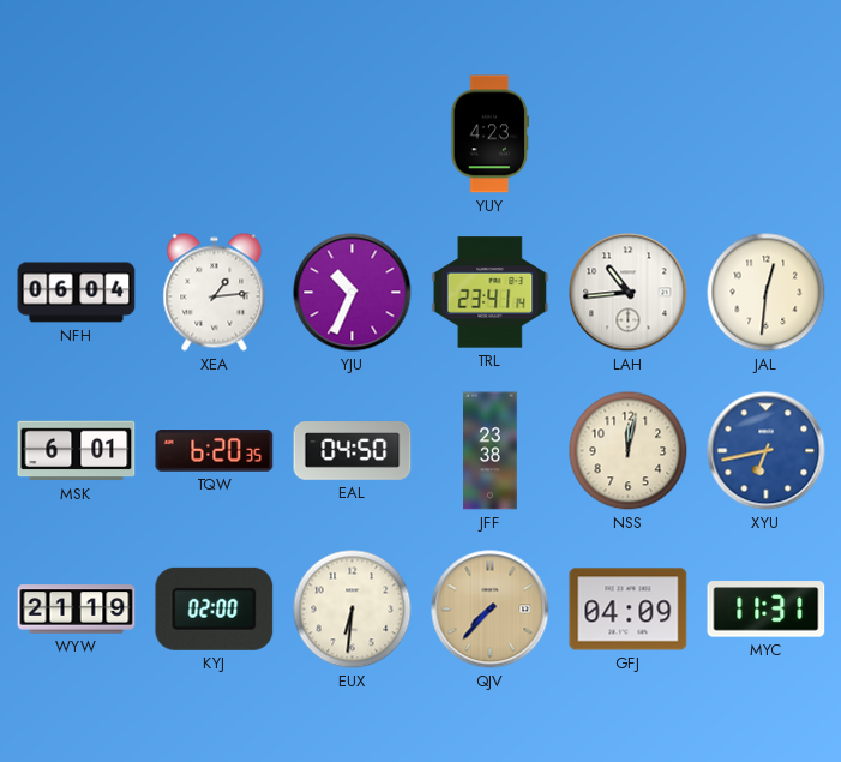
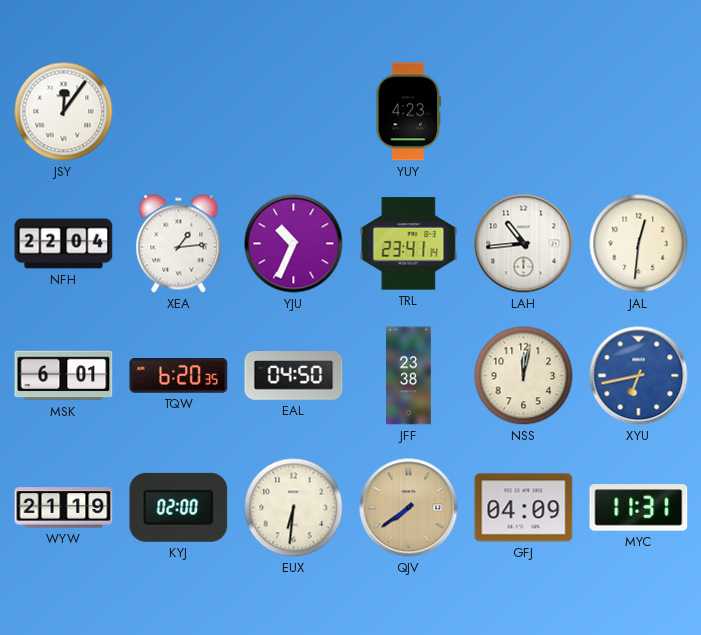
JSY: none -> 12:06
NFH: 06:04 -> 22:04
QJV: 7:37 -> 7:39
